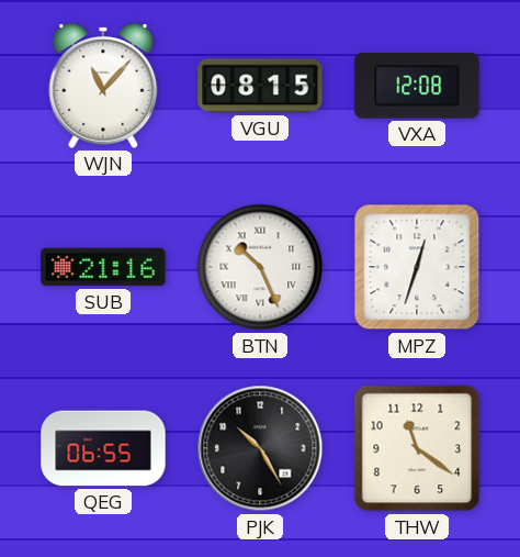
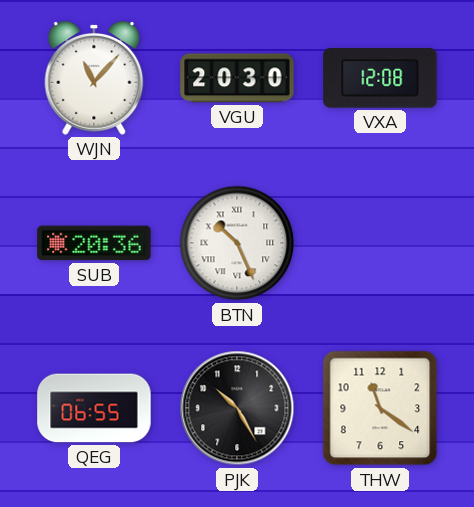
VGU: 08:15 -> 20:30
SUB: 21:16 -> 20:36
MPZ: 12:33 -> none
